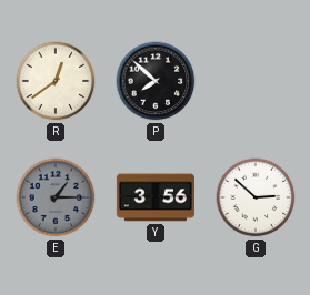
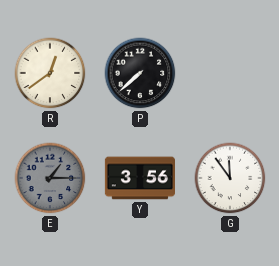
P: 7:52 -> 7:38
G: 2:52 -> 11:54
